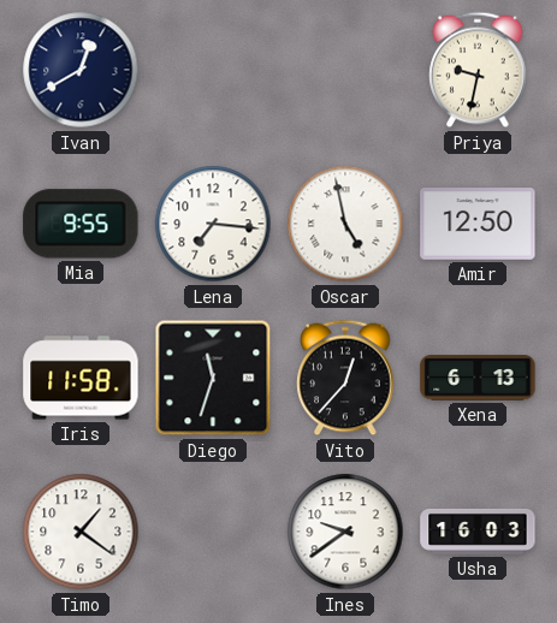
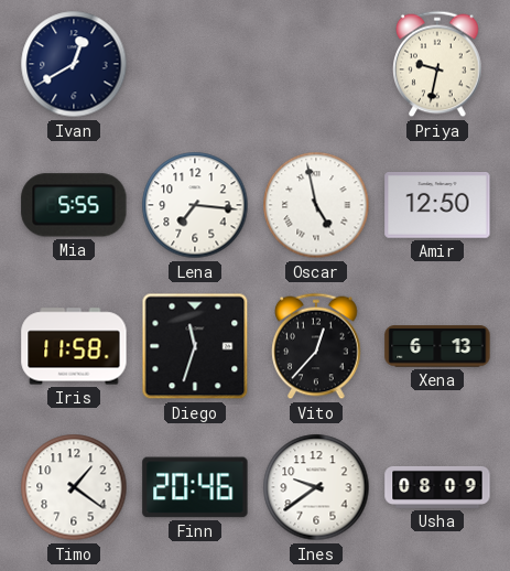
Mia: 9:55 -> 5:55
Finn: none -> 20:46
Usha: 16:03 -> 08:09
